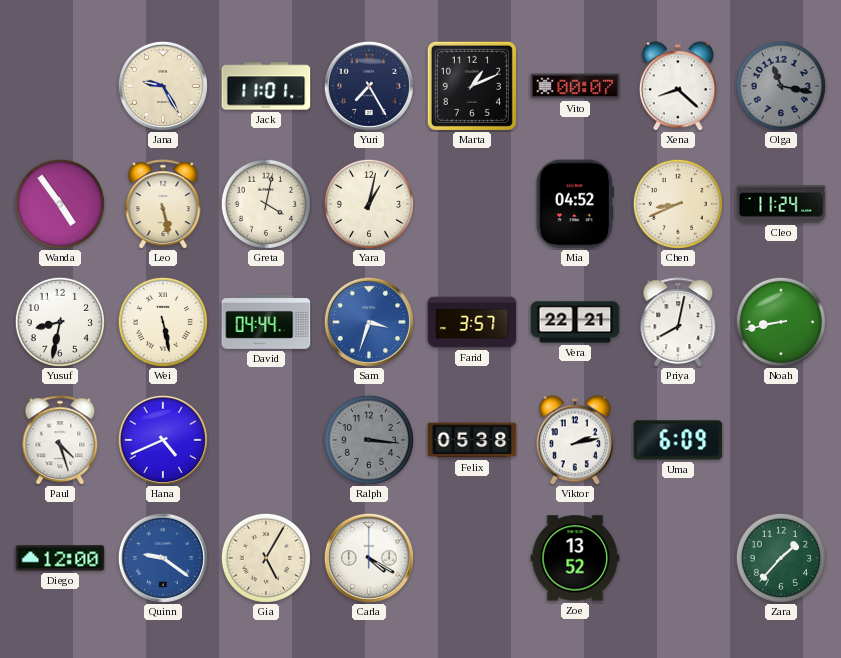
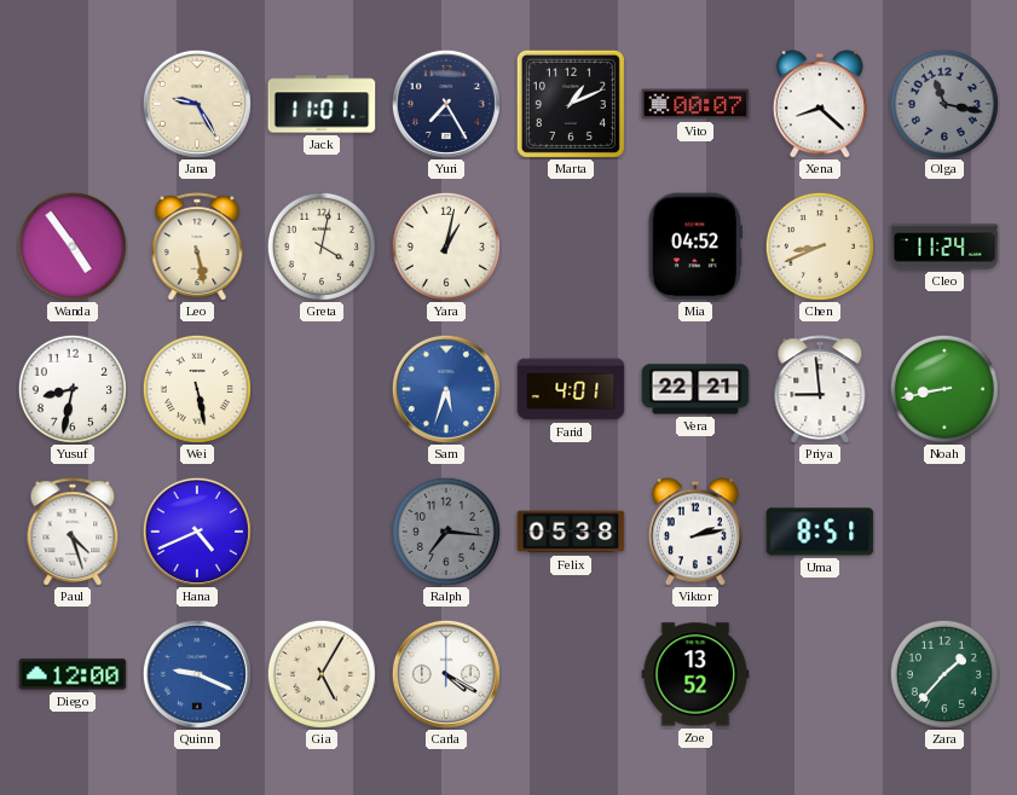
David: 04:44 -> none
Sam: 3:33 -> 5:33
Farid: 3:57 -> 4:01
Priya: 8:02 -> 8:59
Ralph: 3:16 -> 7:16
Uma: 6:09 -> 8:51
Quinn: 9:21 -> 9:19
